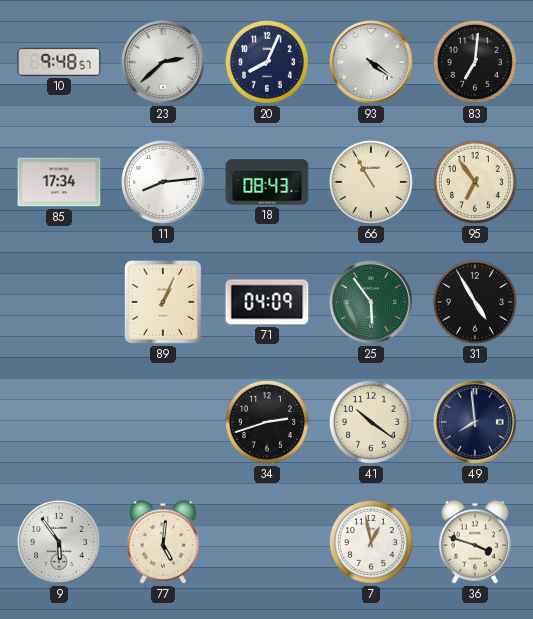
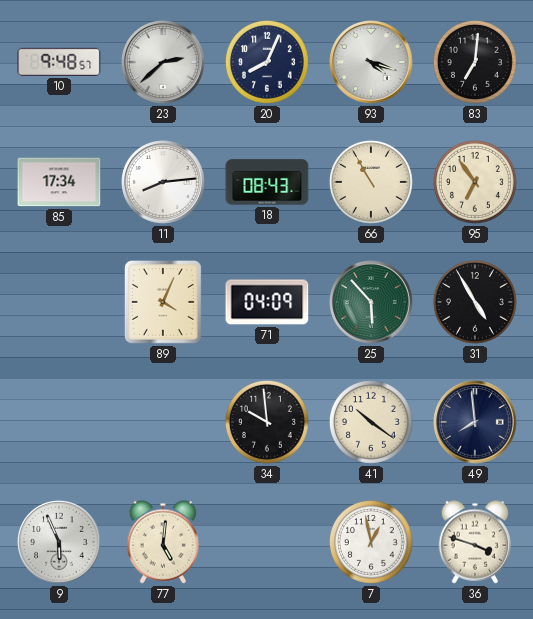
93: 4:21 -> 4:18
89: 1:04 -> 4:04
25: 5:54 -> 5:53
34: 2:42 -> 9:59
9: 5:54 -> 5:56
